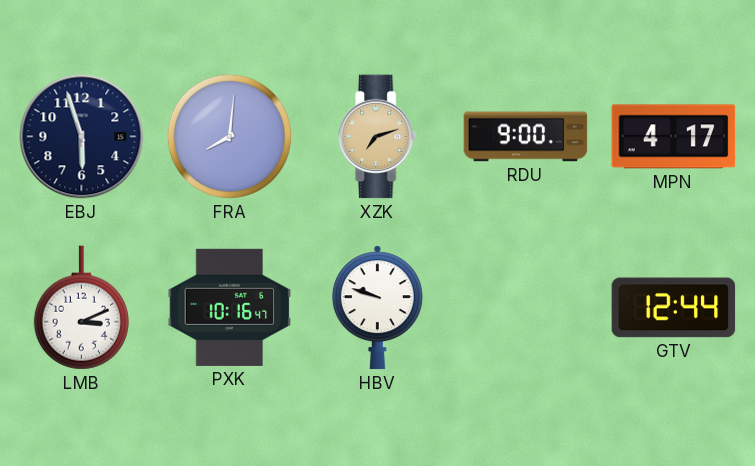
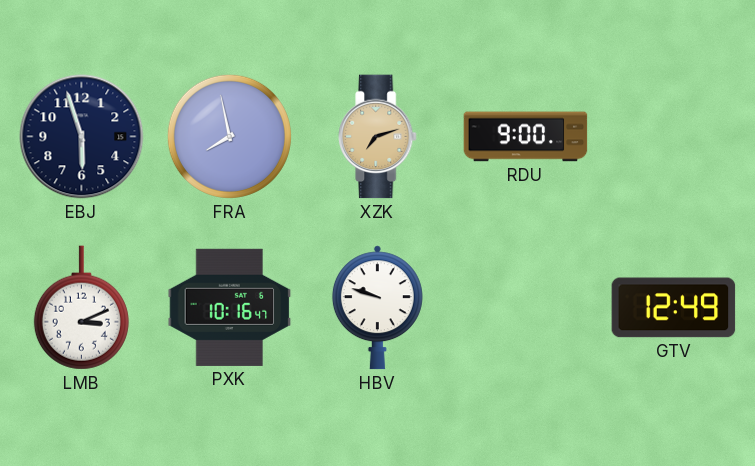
FRA: 8:01 -> 7:58
MPN: 4:17 -> none
GTV: 12:44 -> 12:49
